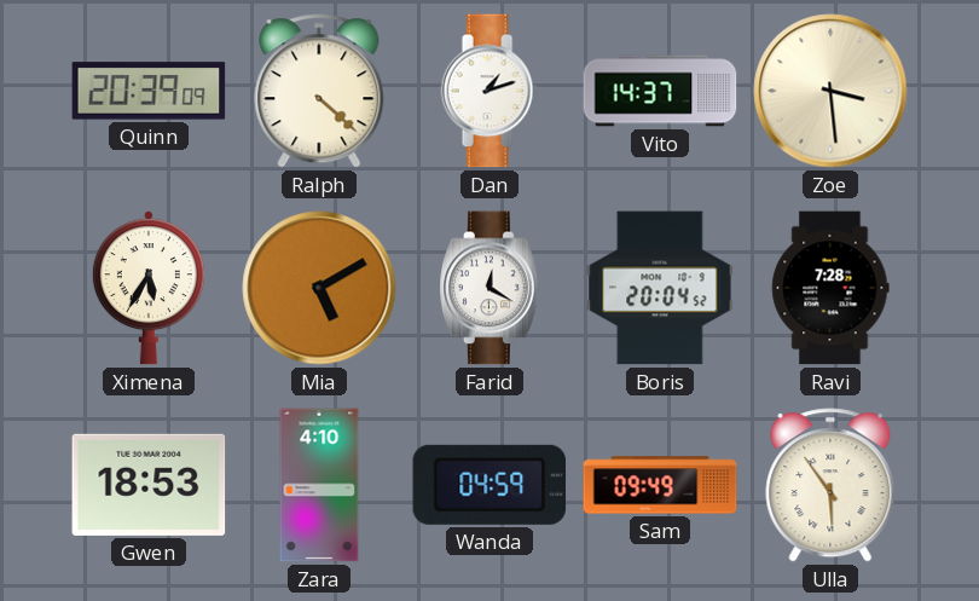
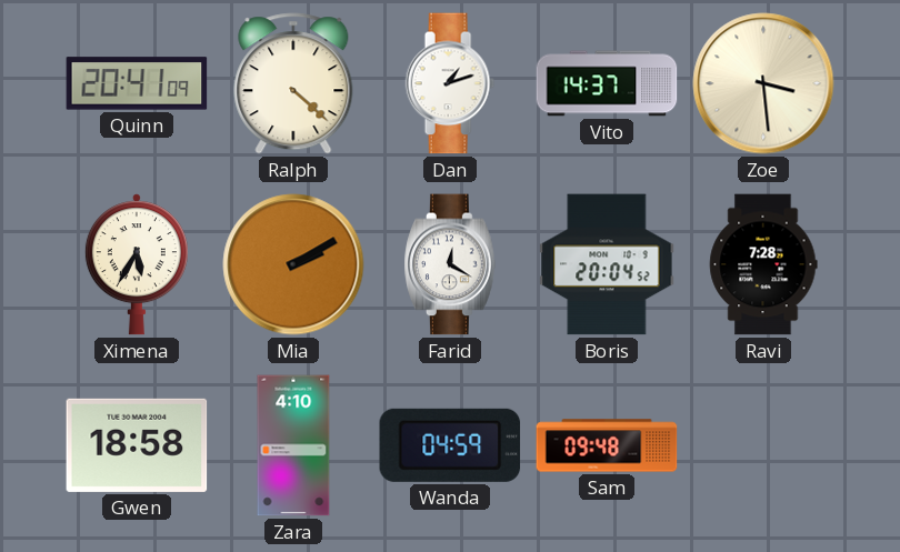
Quinn: 20:39 -> 20:41
Mia: 5:10 -> 2:10
Gwen: 18:53 -> 18:58
Sam: 09:49 -> 09:48
Ulla: 5:54 -> none
